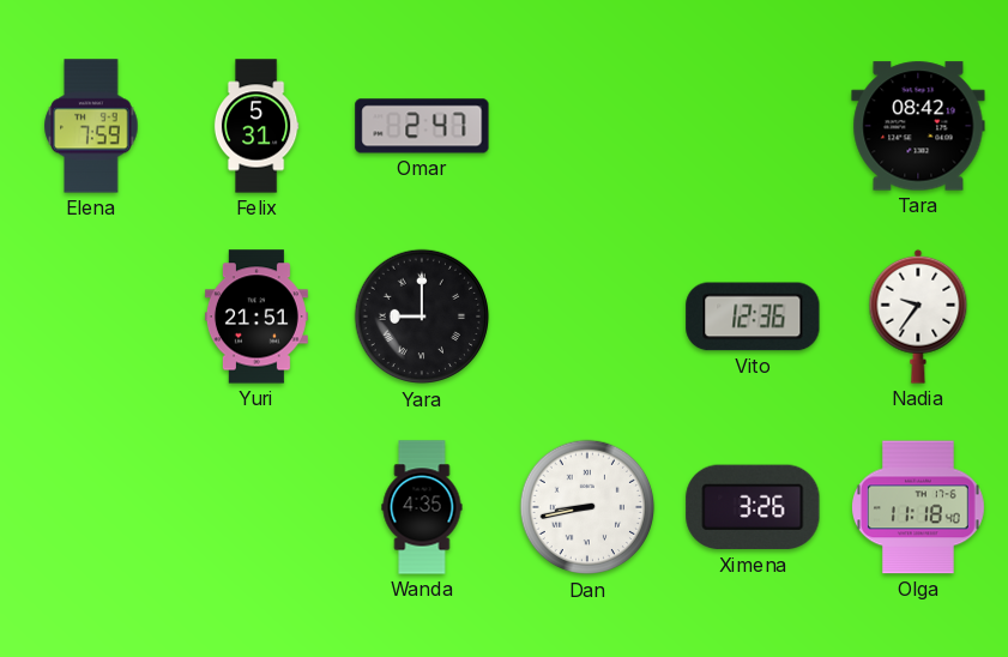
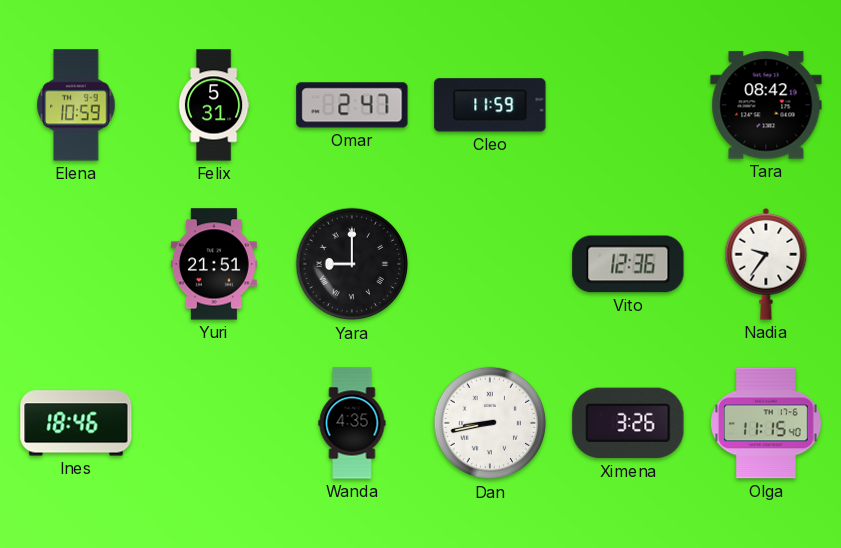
Elena: 7:59 -> 10:59
Cleo: none -> 11:59
Ines: none -> 18:46
Olga: 11:18 -> 11:15
